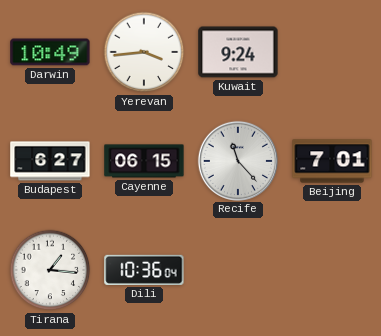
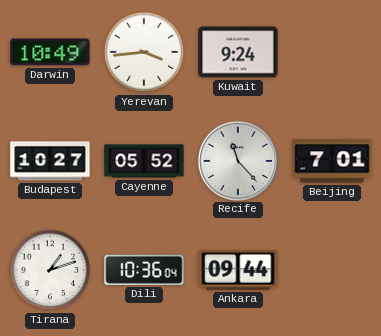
Budapest: 6:27 -> 10:27
Cayenne: 06:15 -> 05:52
Tirana: 1:16 -> 1:12
Ankara: none -> 09:44
